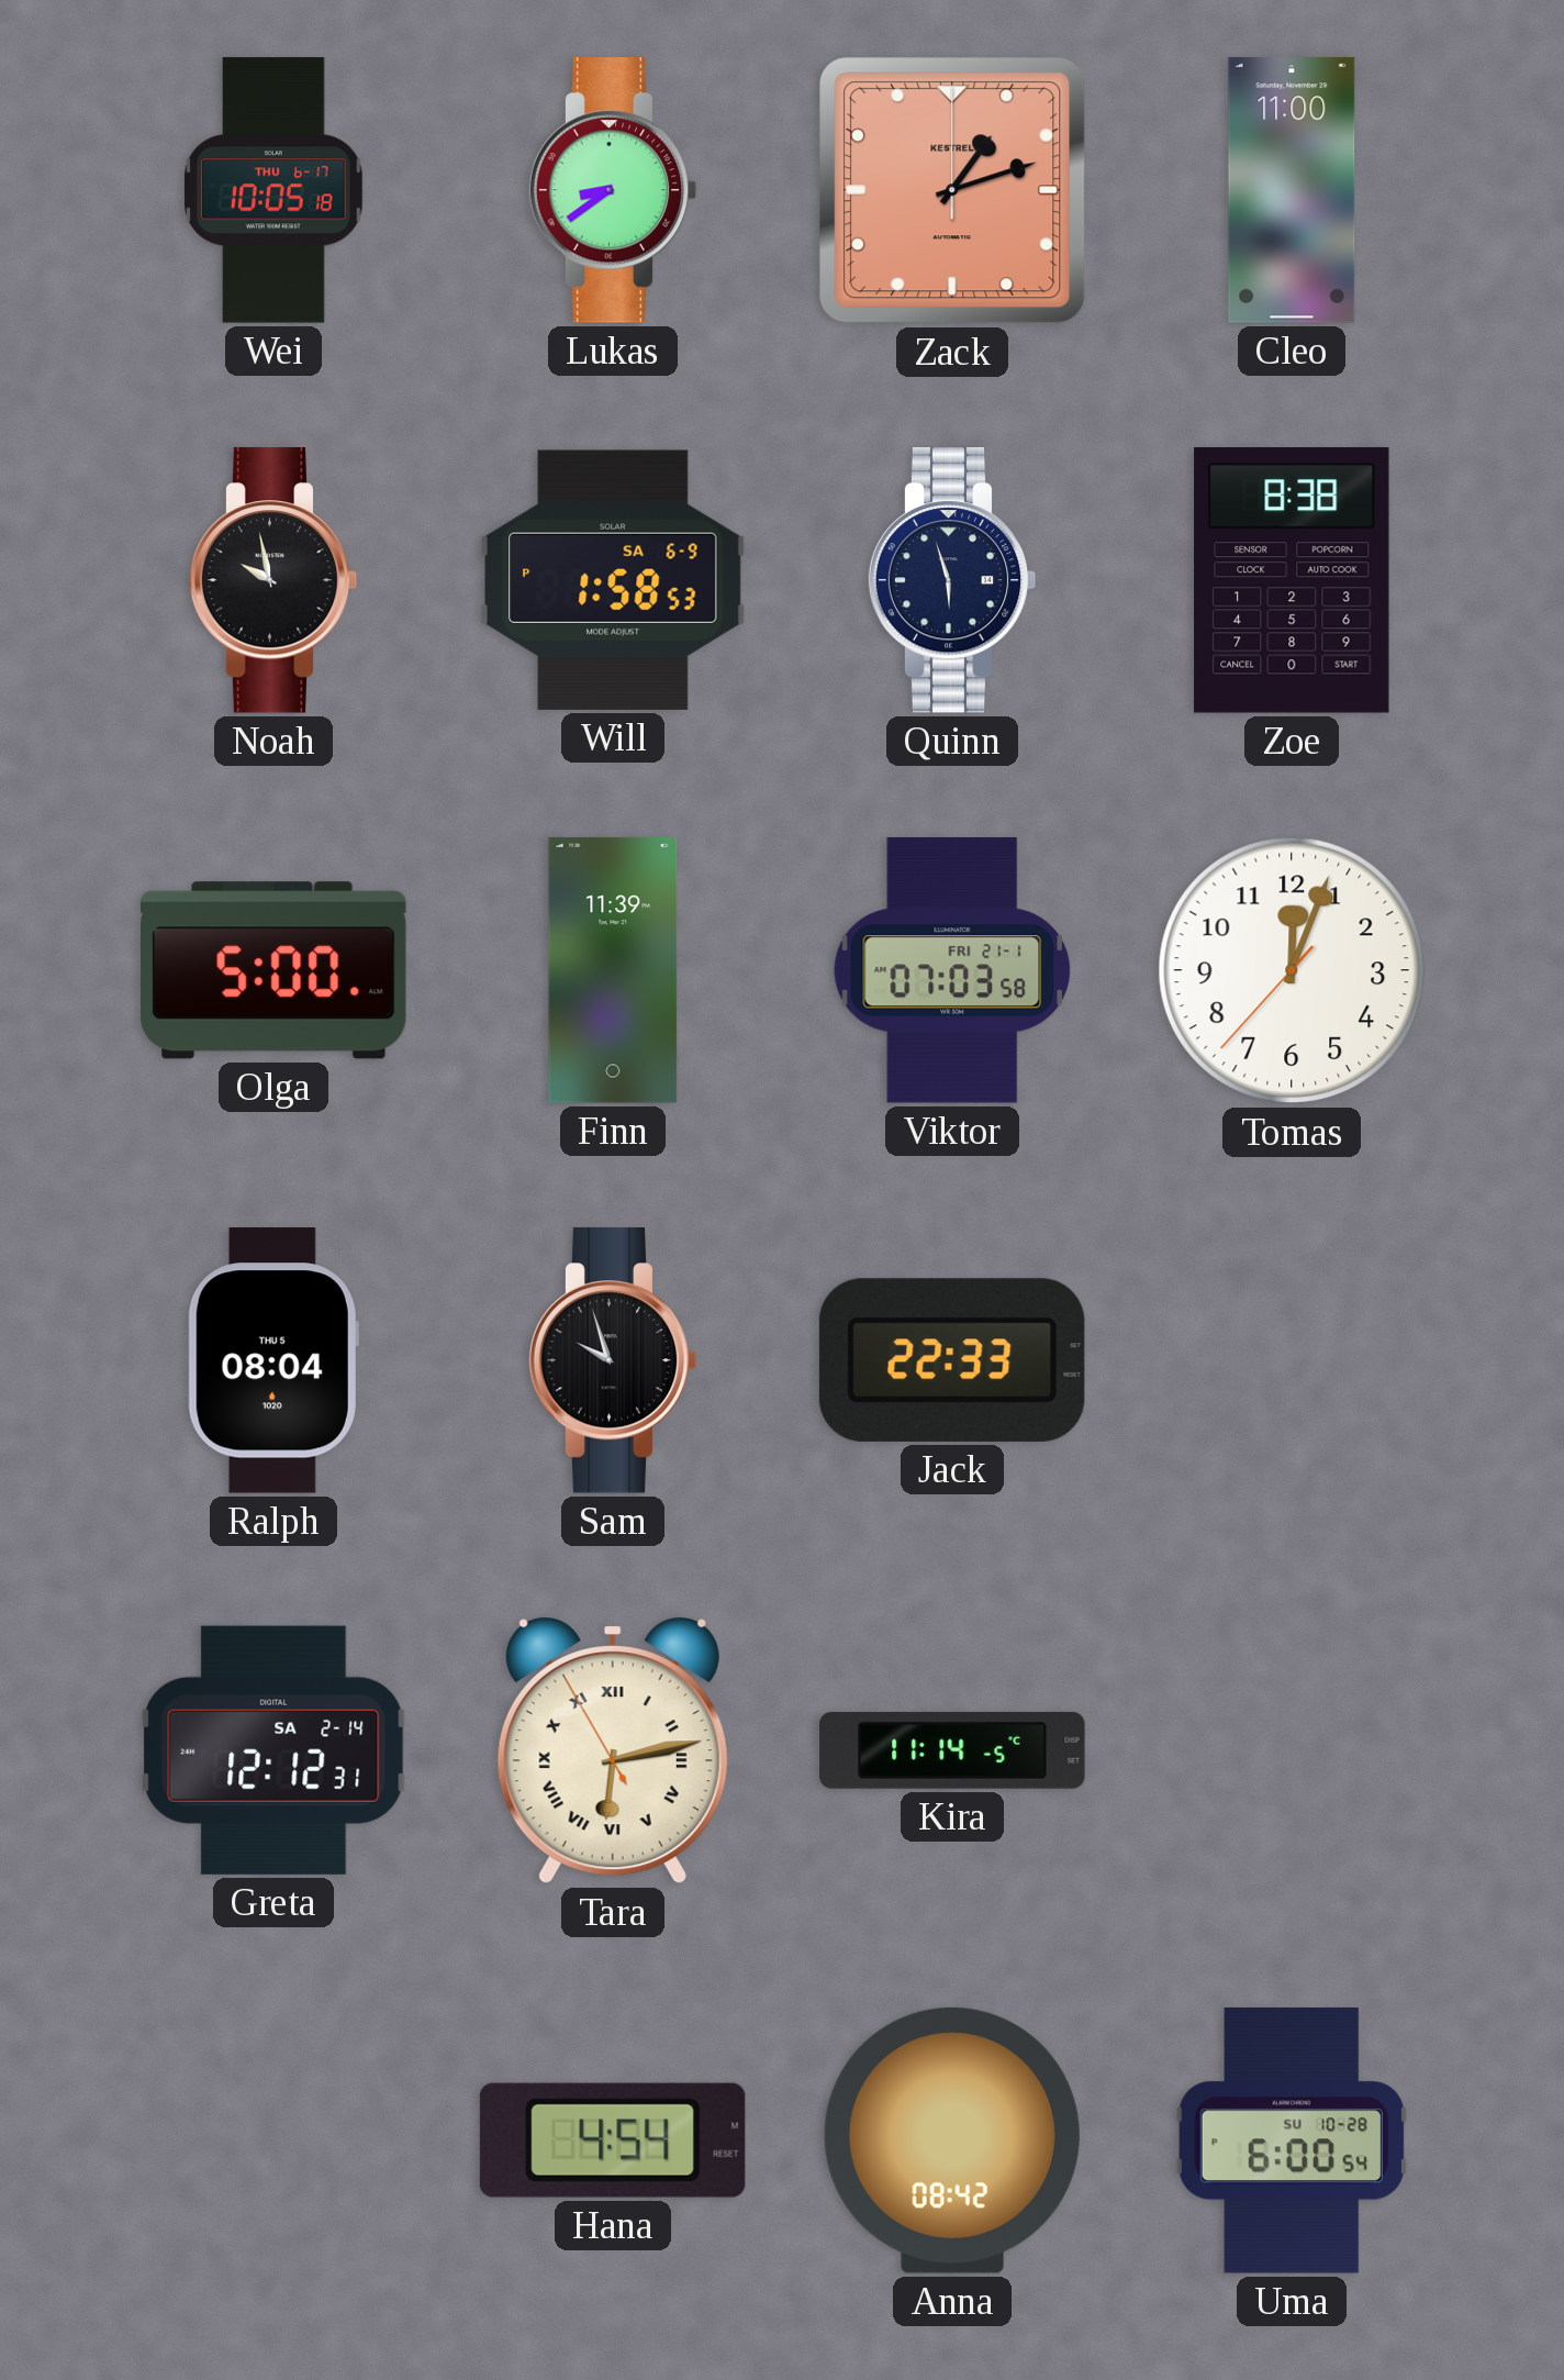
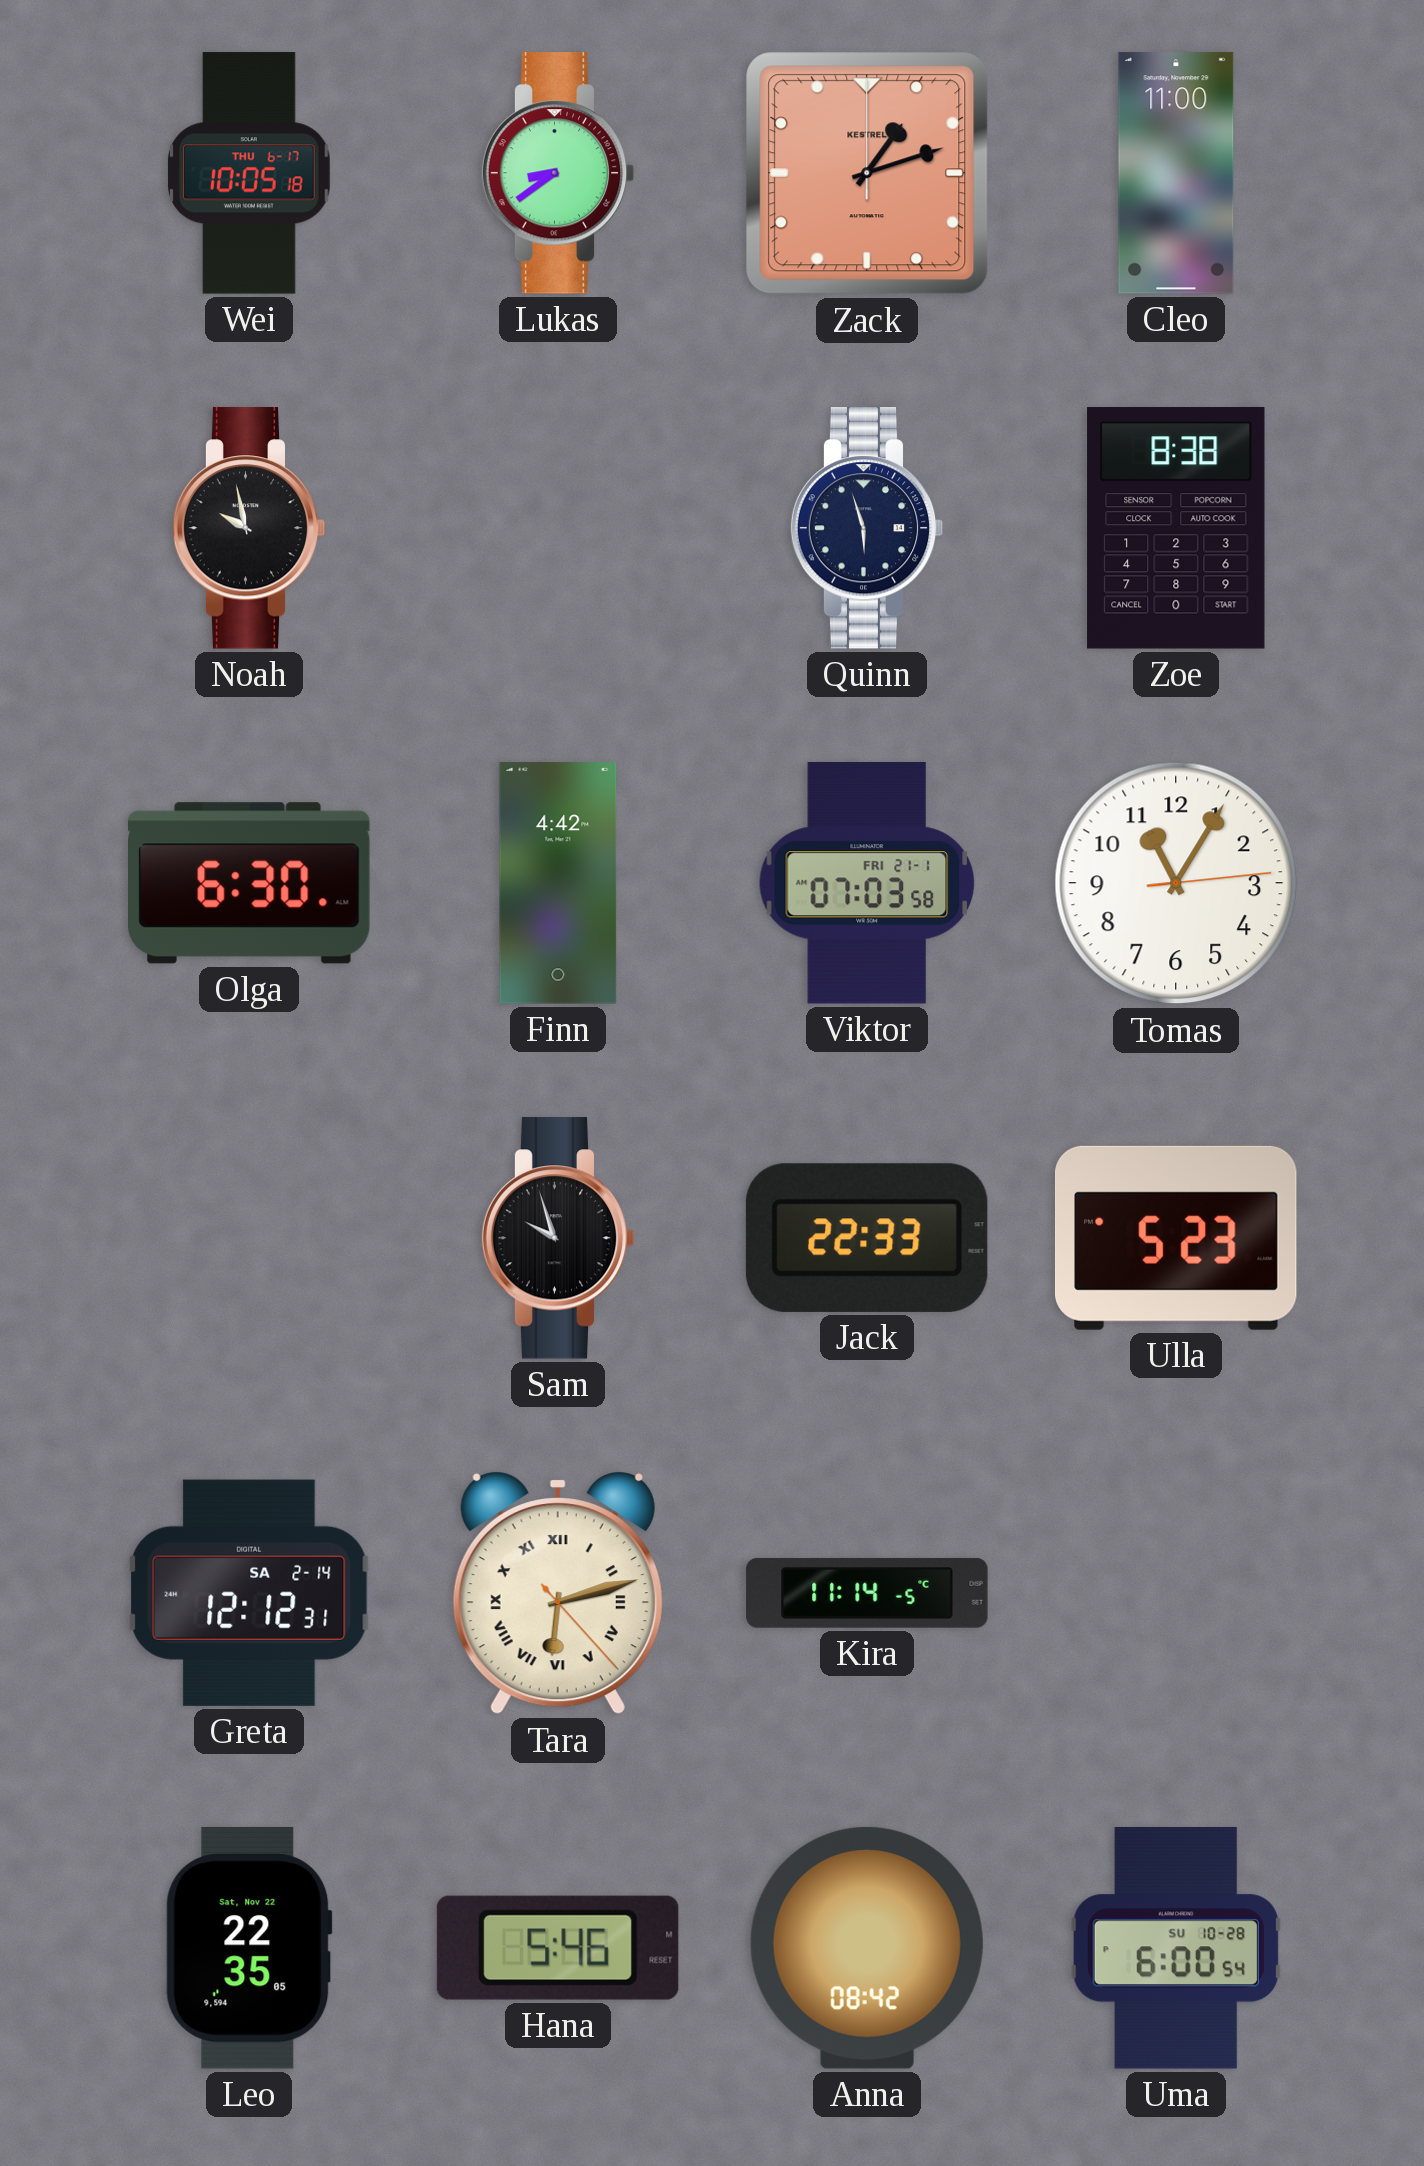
Will: 1:58 -> none
Olga: 5:00 -> 6:30
Finn: 11:39 -> 4:42
Tomas: 12:03 -> 11:05
Ralph: 08:04 -> none
Ulla: none -> 5:23
Tara: 6:12:55 -> 6:12:23
Leo: none -> 22:35
Hana: 4:54 -> 5:46
